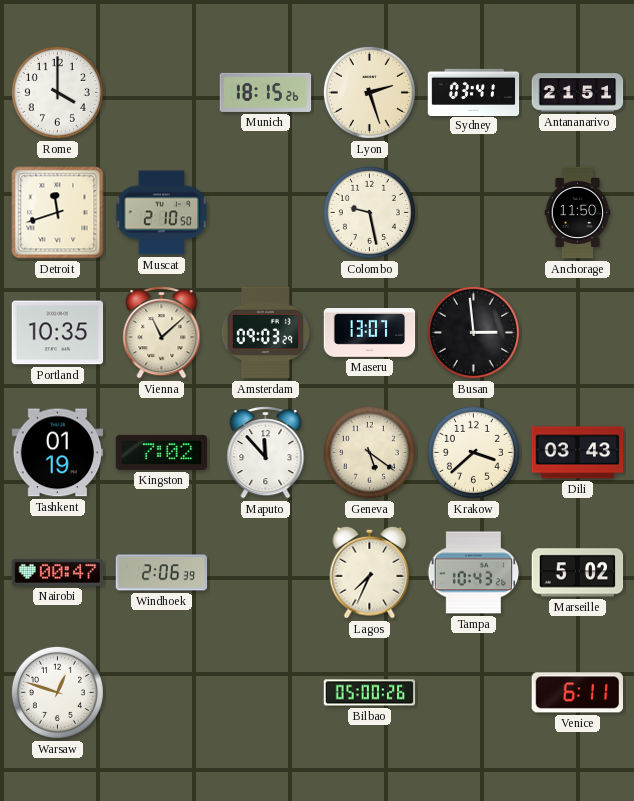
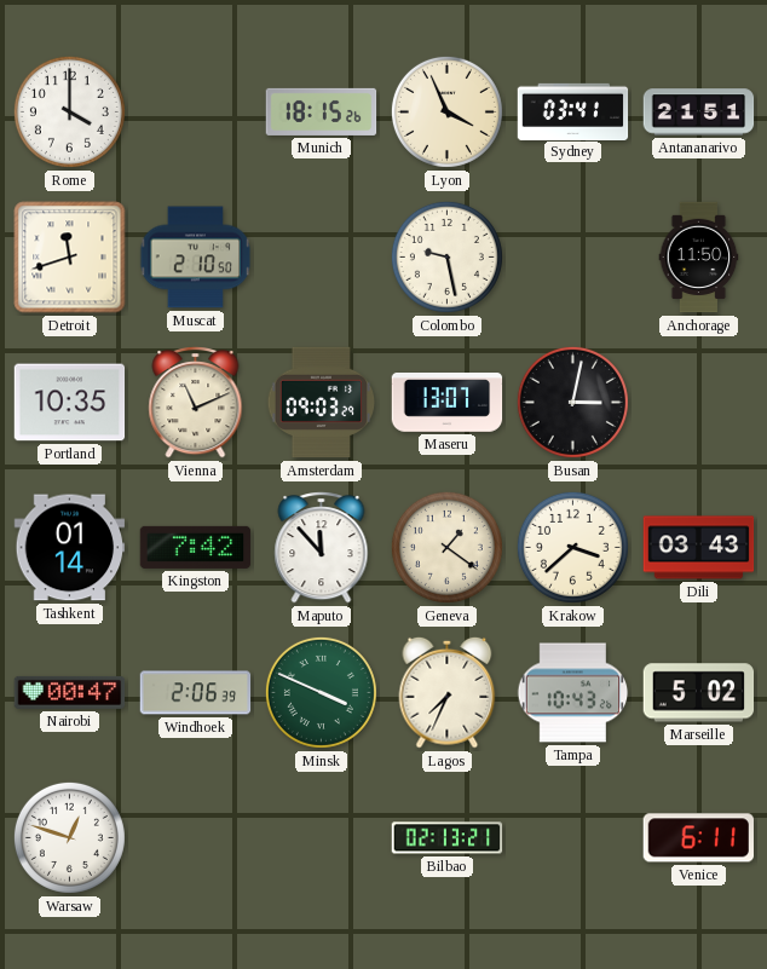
Lyon: 2:27 -> 3:56
Vienna: 11:08 -> 11:11
Busan: 2:59 -> 3:02
Tashkent: 01:19 -> 01:14
Kingston: 7:02 -> 7:42
Geneva: 5:21 -> 1:21
Minsk: none -> 3:49
Bilbao: 05:00 -> 02:13
